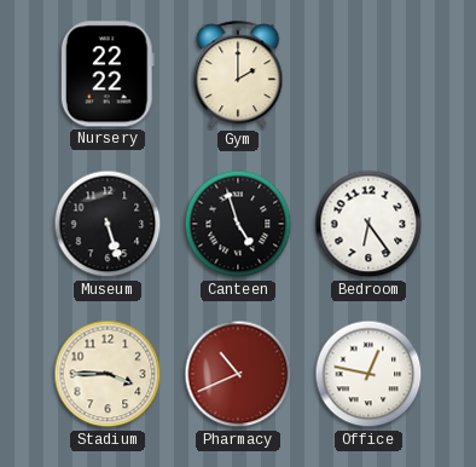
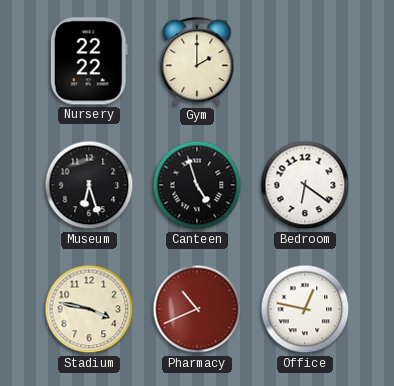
Museum: 5:27 -> 6:27
Bedroom: 6:24 -> 6:21
Stadium: 3:45 -> 3:47
